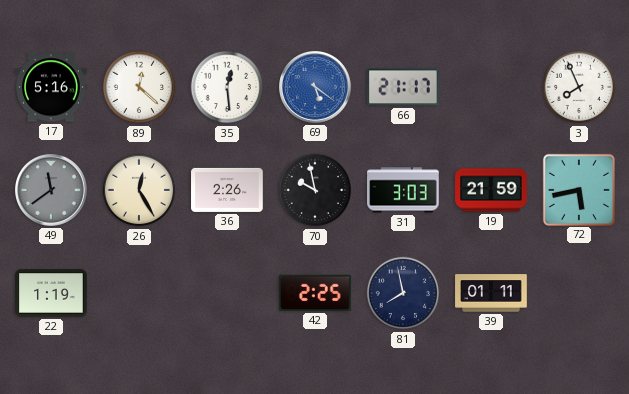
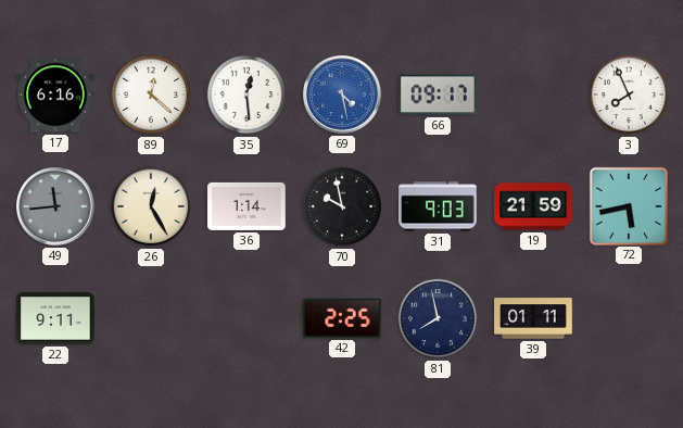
17: 5:16 -> 6:16
69: 5:21 -> 4:28
66: 21:17 -> 09:17
49: 11:39 -> 11:44
36: 2:26 -> 1:14
31: 3:03 -> 9:03
22: 1:19 -> 9:11
